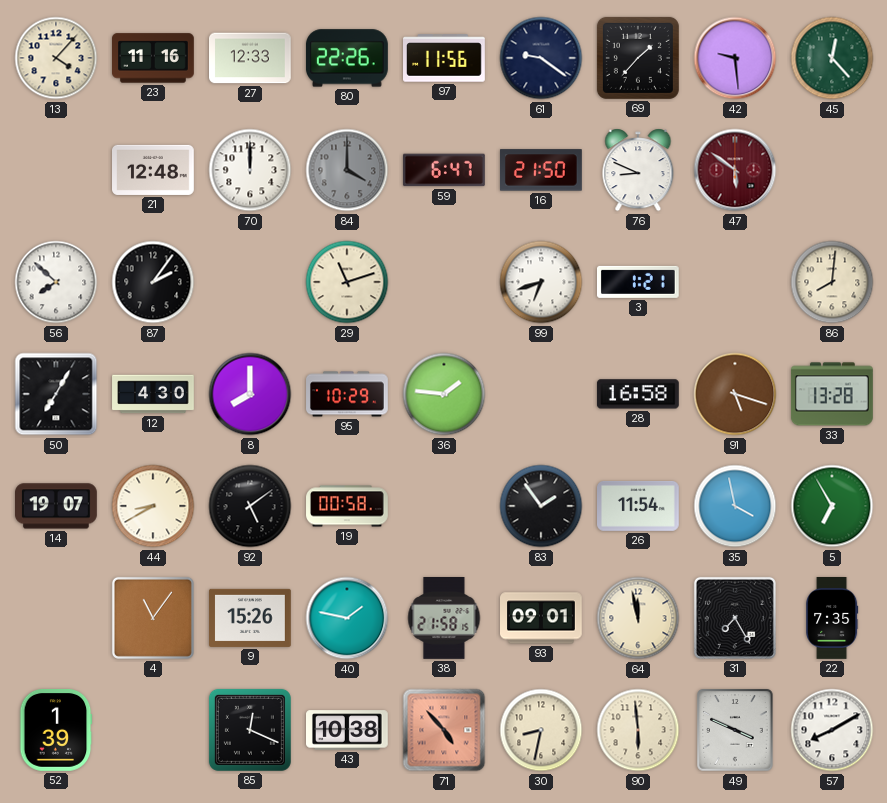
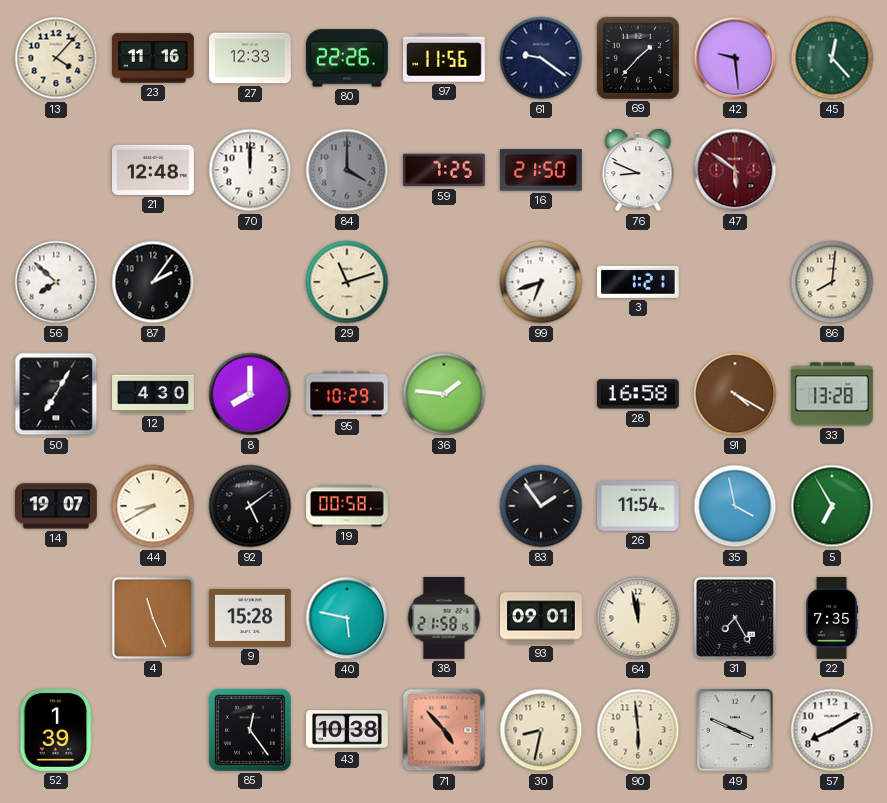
59: 6:47 -> 7:25
91: 5:18 -> 4:20
4: 11:06 -> 11:26
9: 15:26 -> 15:28
40: 1:47 -> 5:47
85: 12:19 -> 12:24
